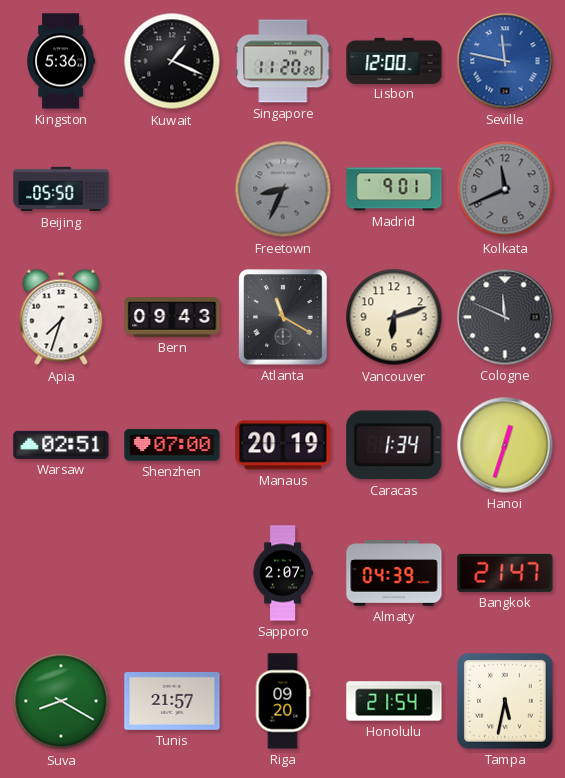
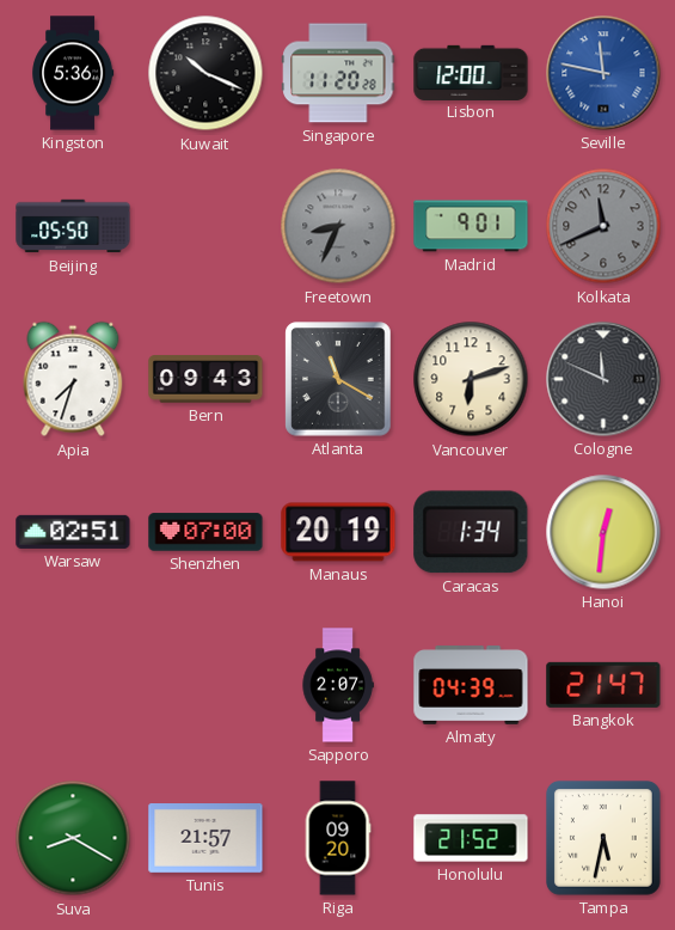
Kuwait: 1:19 -> 10:19
Hanoi: 12:33 -> 12:31
Honolulu: 21:54 -> 21:52
